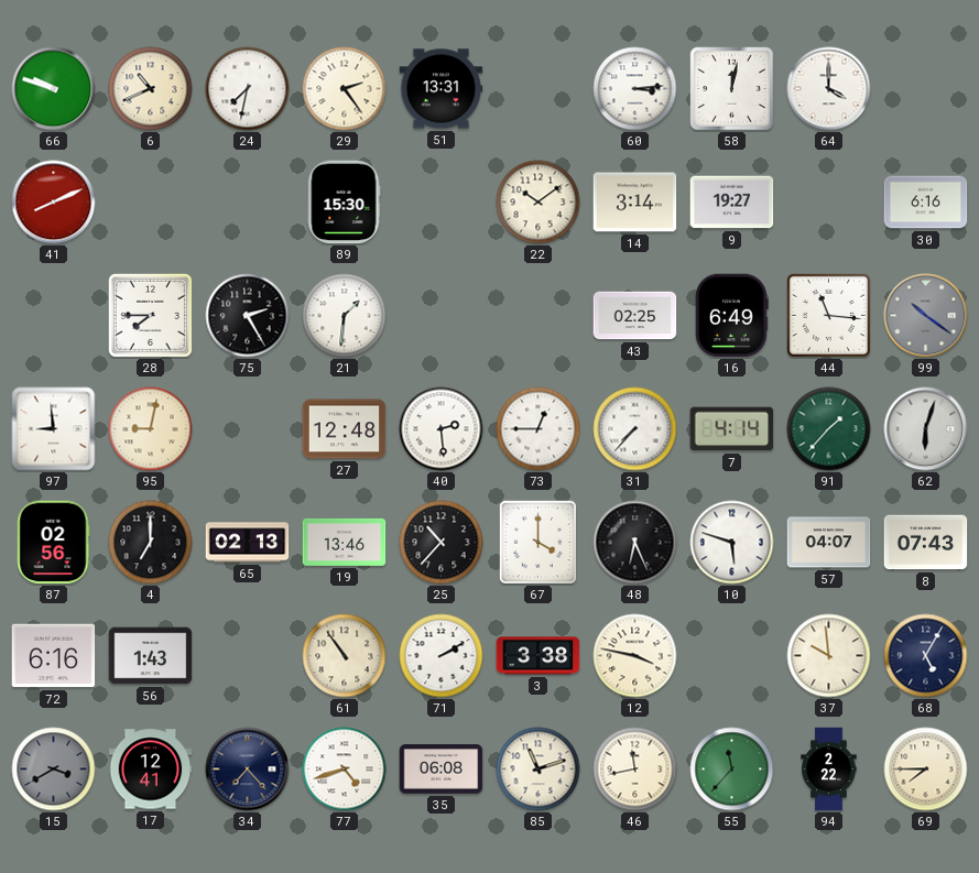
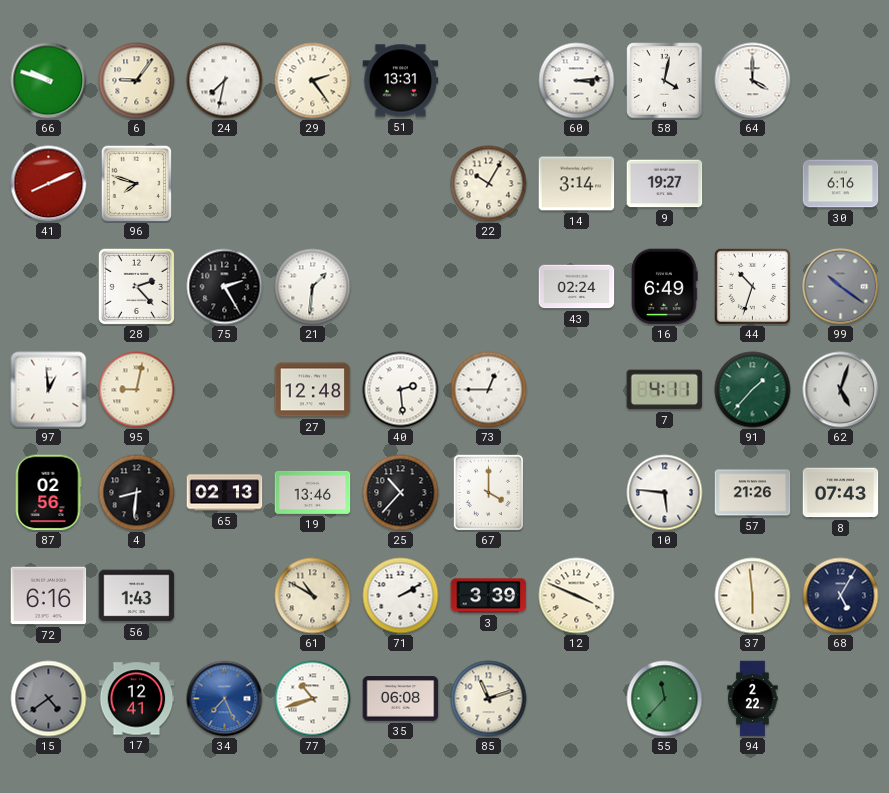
6: 10:41 -> 9:06
58: 12:02 -> 4:02
96: none -> 7:48
89: 15:30 -> none
22: 10:09 -> 10:05
28: 7:45 -> 2:23
43: 02:25 -> 02:24
44: 11:16 -> 10:33
97: 8:59 -> 12:59
31: 7:37 -> none
7: 4:14 -> 4:11
62: 6:03 -> 5:03
4: 7:00 -> 8:31
48: 6:26 -> none
10: 5:48 -> 5:46
57: 04:07 -> 21:26
61: 10:54 -> 10:50
3: 3:38 -> 3:39
12: 3:47 -> 3:49
37: 9:59 -> 5:59
15: 3:40 -> 4:39
34: 7:23 -> 7:26
34 dial: navy -> blue
77: 4:42 -> 10:42
46: 11:43 -> none
69: 7:45 -> none
